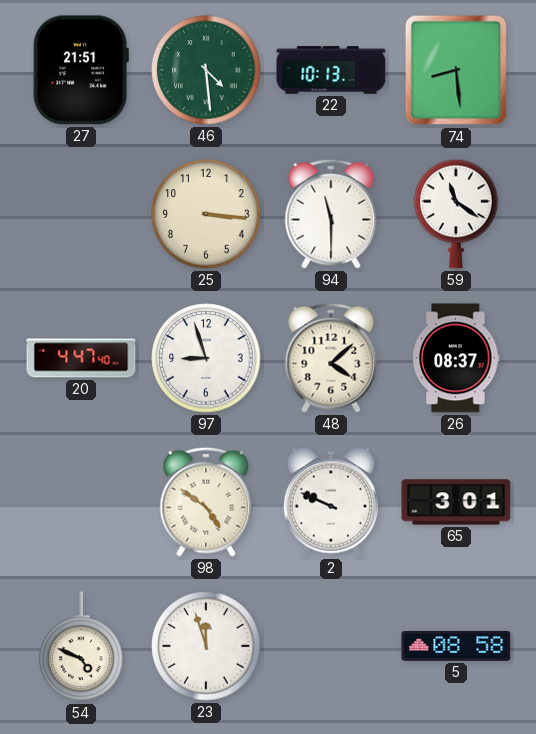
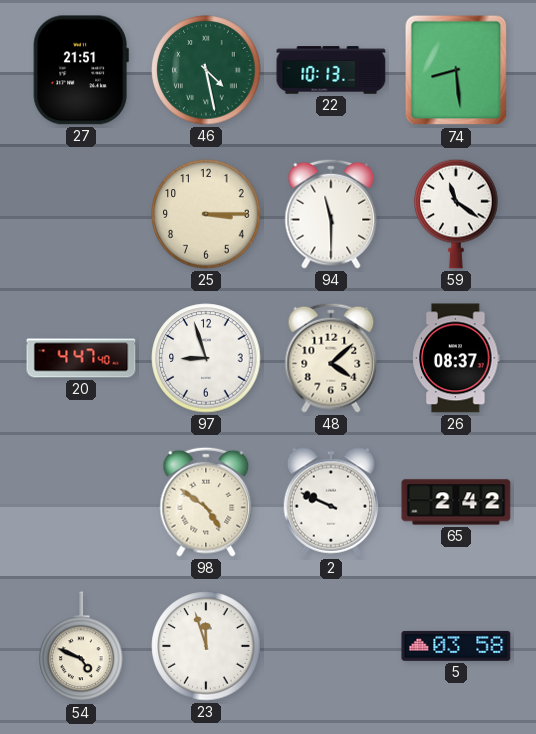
46: 4:29 -> 4:28
25: 3:16 -> 3:15
65: 3:01 -> 2:42
5: 08:58 -> 03:58
